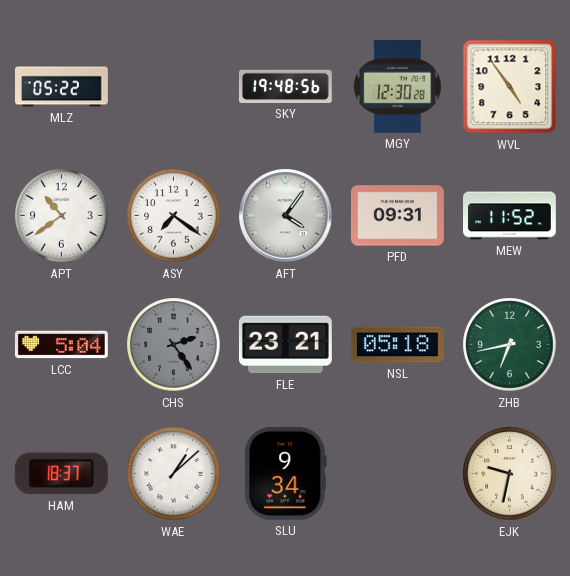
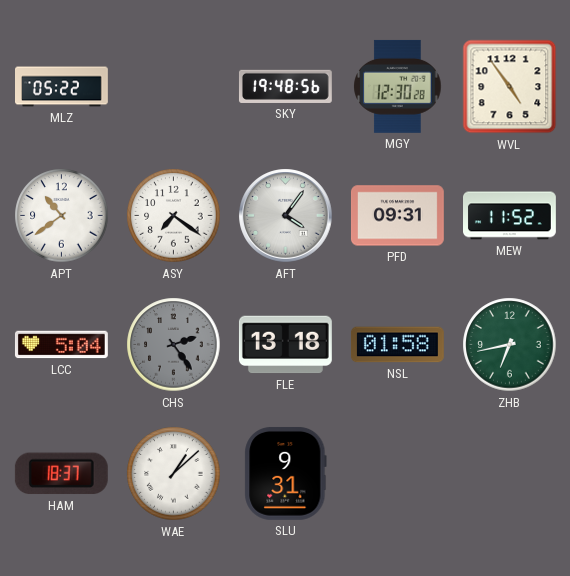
FLE: 23:21 -> 13:18
NSL: 05:18 -> 01:58
SLU: 9:34 -> 9:31
EJK: 9:32 -> none
